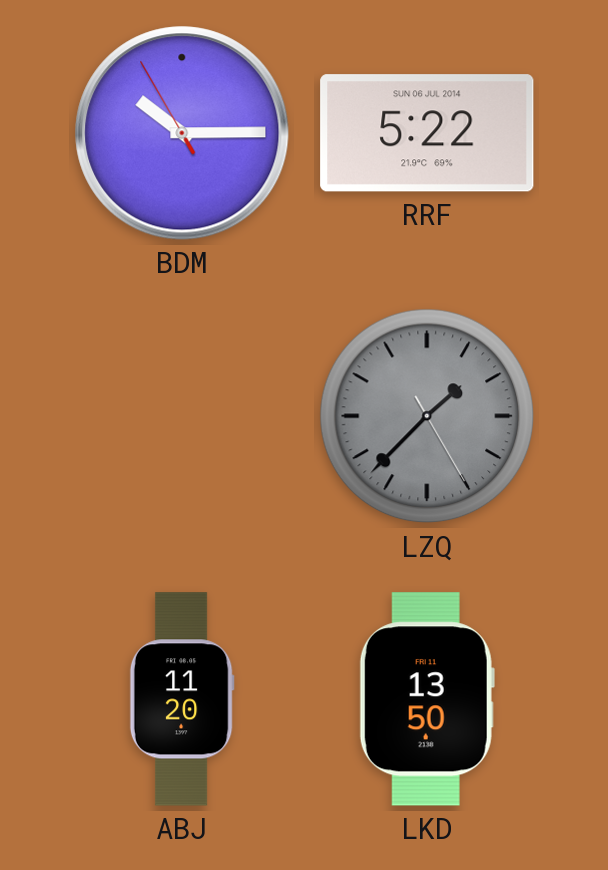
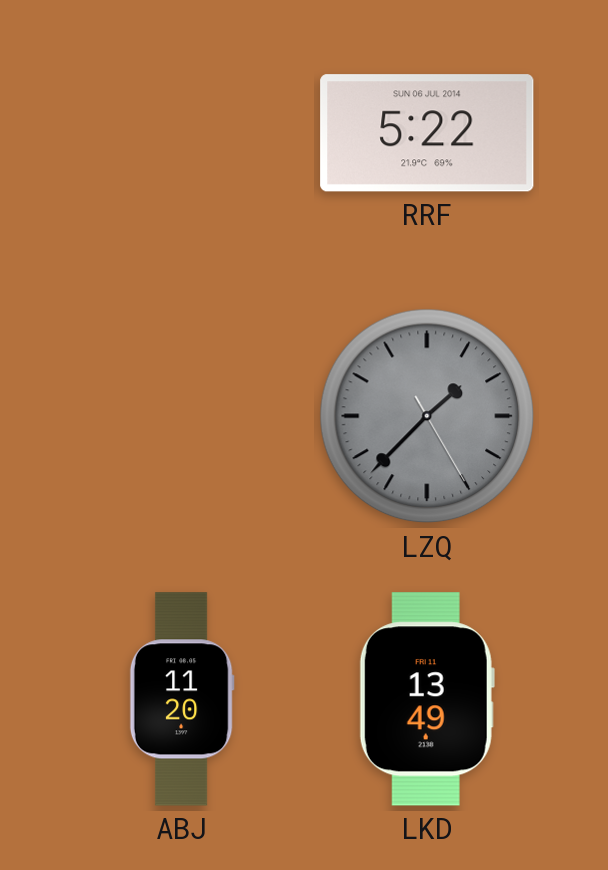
BDM: 10:14 -> none
LKD: 13:50 -> 13:49
